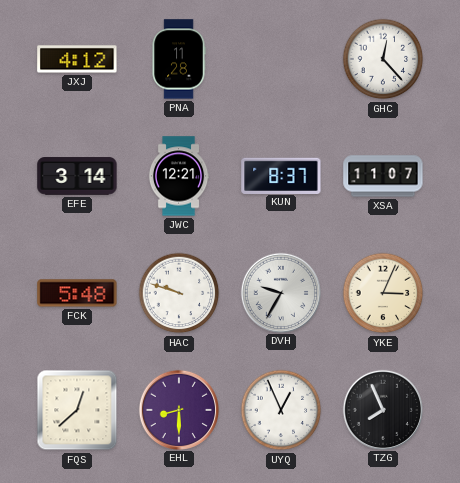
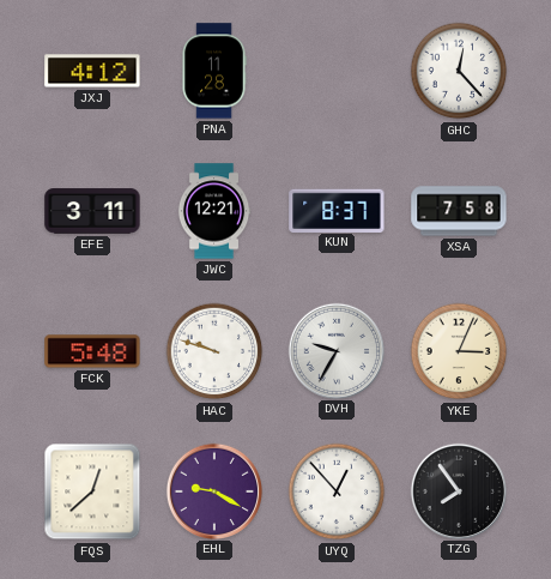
EFE: 3:14 -> 3:11
XSA: 11:07 -> 7:58
EHL: 8:30 -> 9:20
UYQ: 12:56 -> 12:53
TZG: 7:56 -> 7:54
